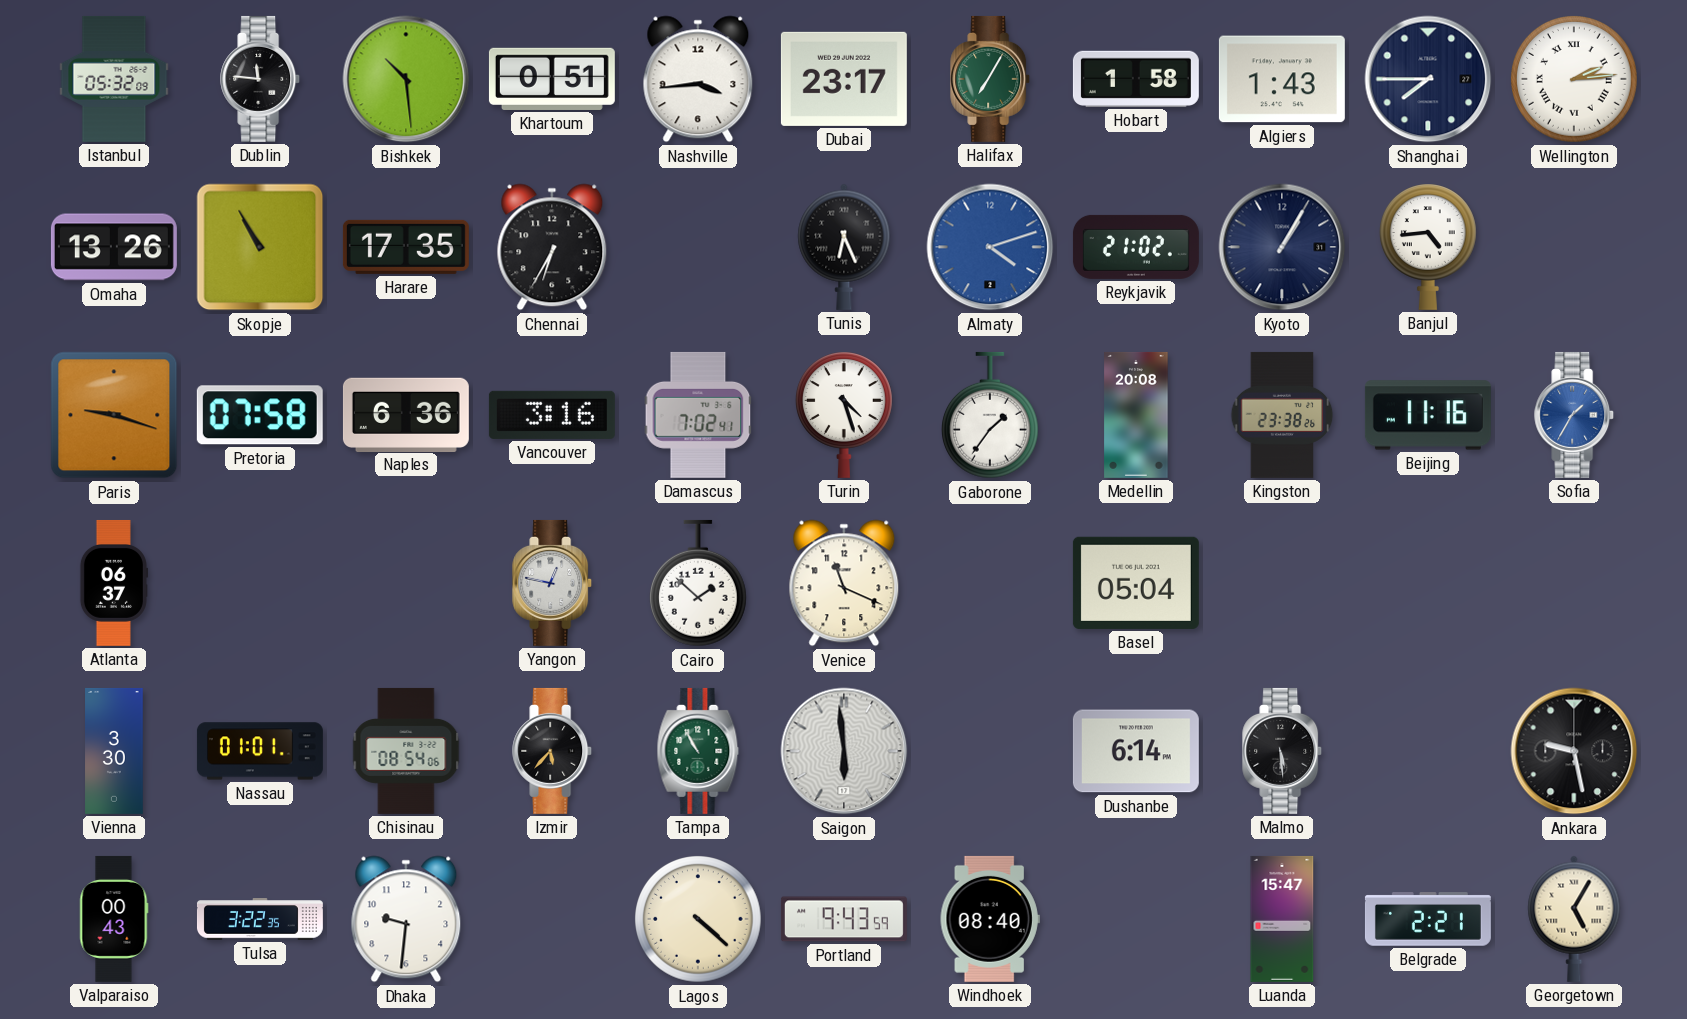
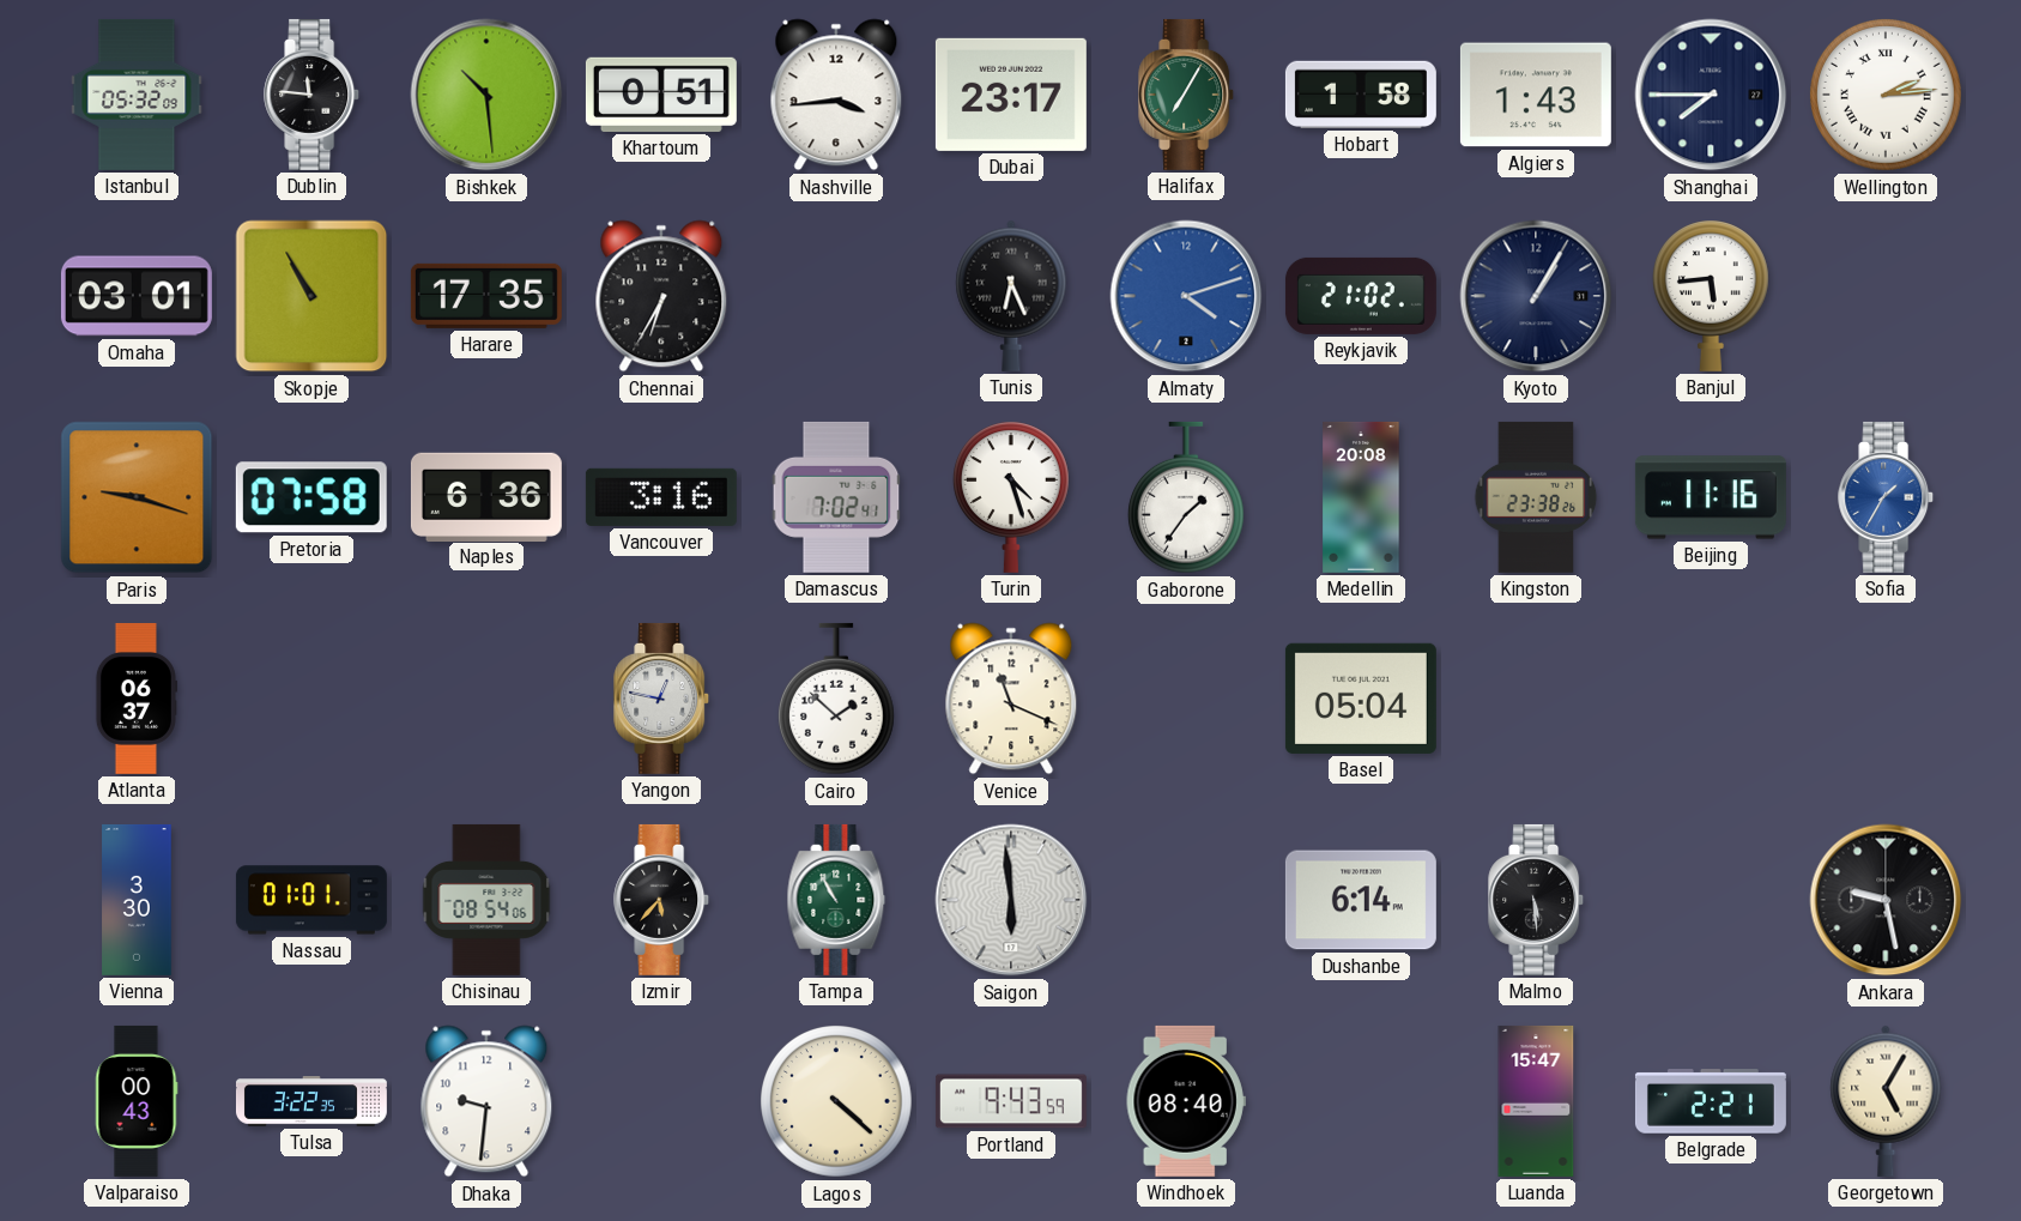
Omaha: 13:26 -> 03:01
Banjul: 4:44 -> 5:44
